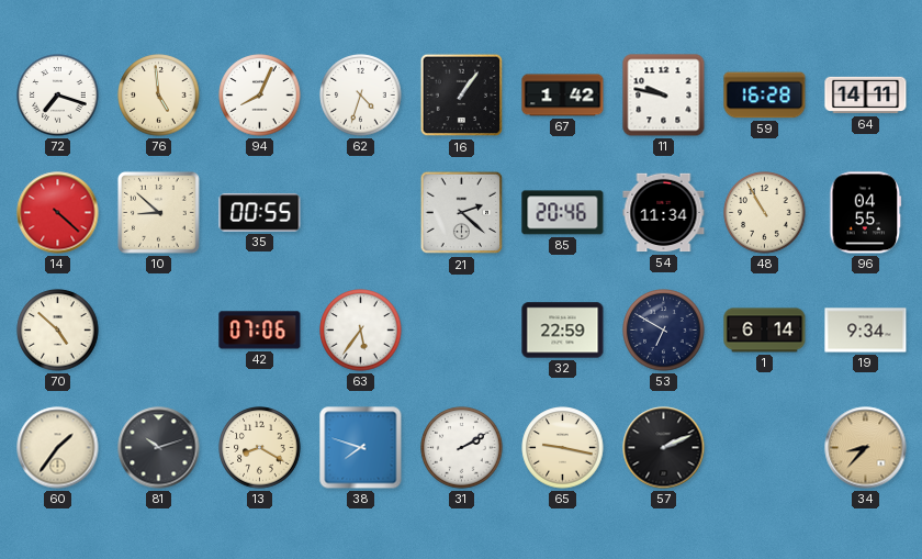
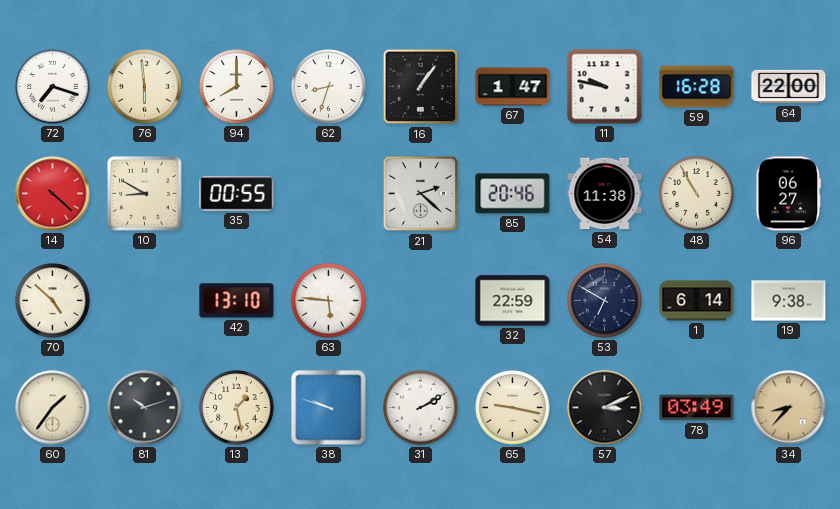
76: 4:59 -> 5:59
94: 8:04 -> 8:00
62: 4:33 -> 8:33
67: 1:42 -> 1:47
64: 14:11 -> 22:00
10: 8:52 -> 8:50
54: 11:34 -> 11:38
96: 04:55 -> 06:27
42: 07:06 -> 13:10
63: 5:36 -> 5:46
19: 9:34 -> 9:38
13: 8:20 -> 1:28
38: 7:48 -> 9:48
57: 2:11 -> 3:11
78: none -> 03:49
